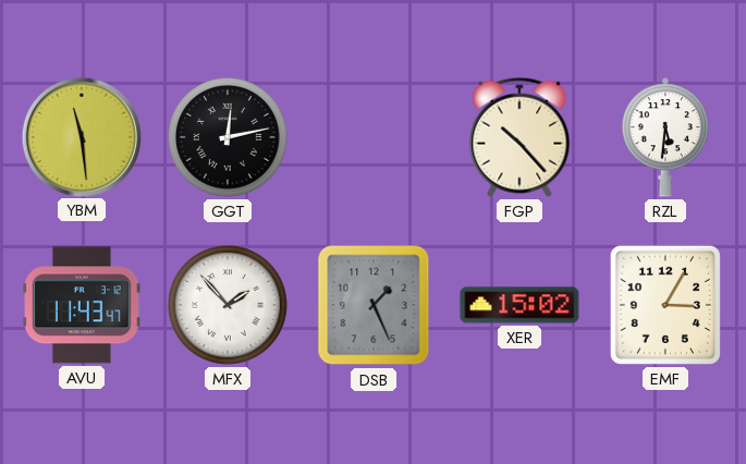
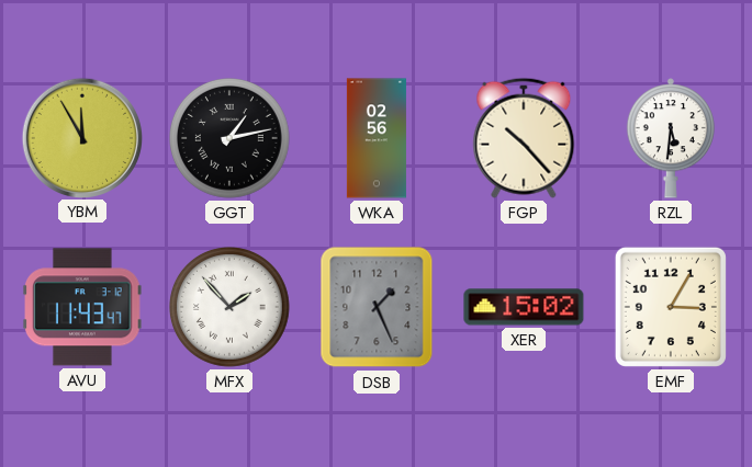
YBM: 11:29 -> 11:55
GGT: 12:13 -> 1:13
WKA: none -> 02:56
